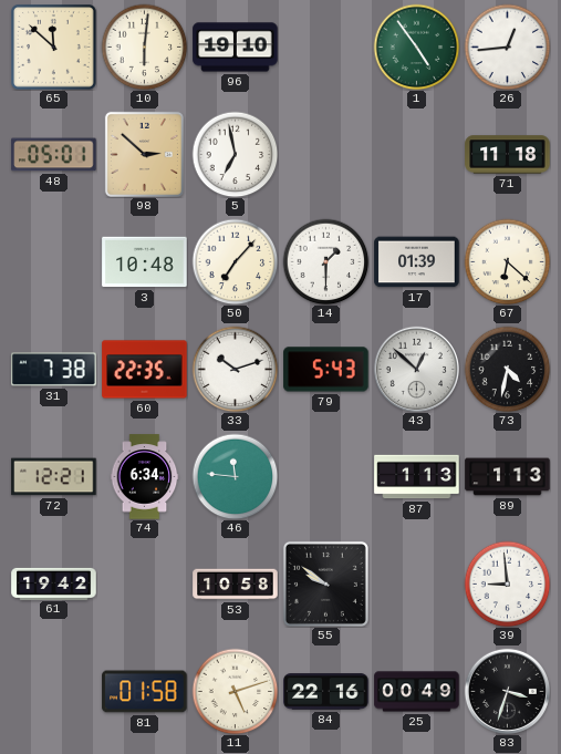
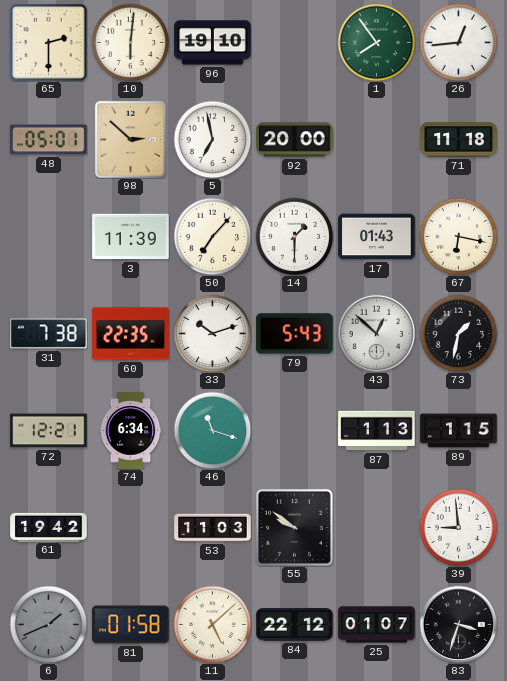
65: 11:52 -> 2:30
1: 4:54 -> 7:54
92: none -> 20:00
3: 10:48 -> 11:39
17: 01:39 -> 01:43
67: 6:22 -> 6:17
73: 4:32 -> 1:32
46: 11:46 -> 11:18
89: 1:13 -> 1:15
53: 10:58 -> 11:03
6: none -> 1:41
11: 5:12 -> 5:08
84: 22:16 -> 22:12
25: 00:49 -> 01:07
